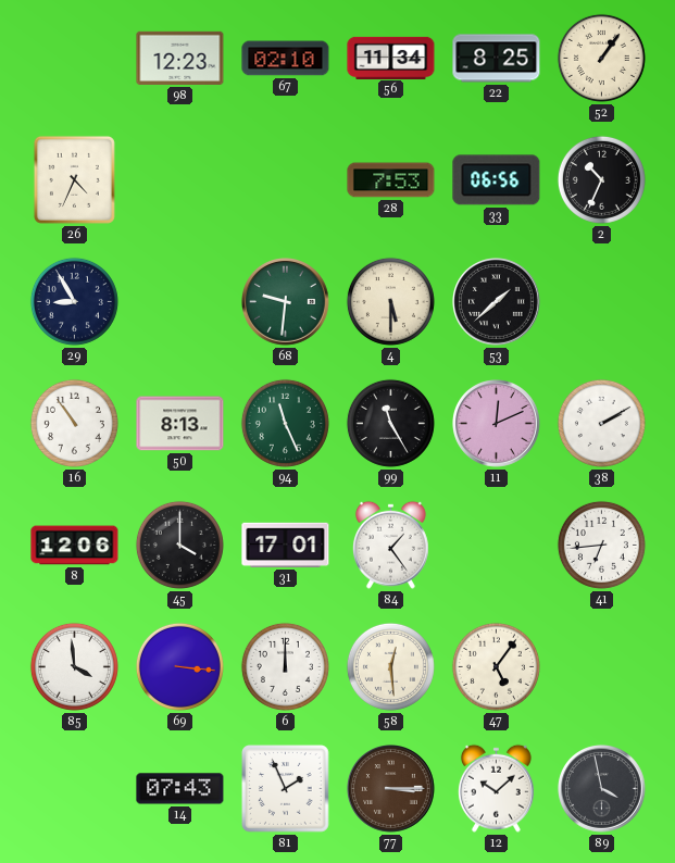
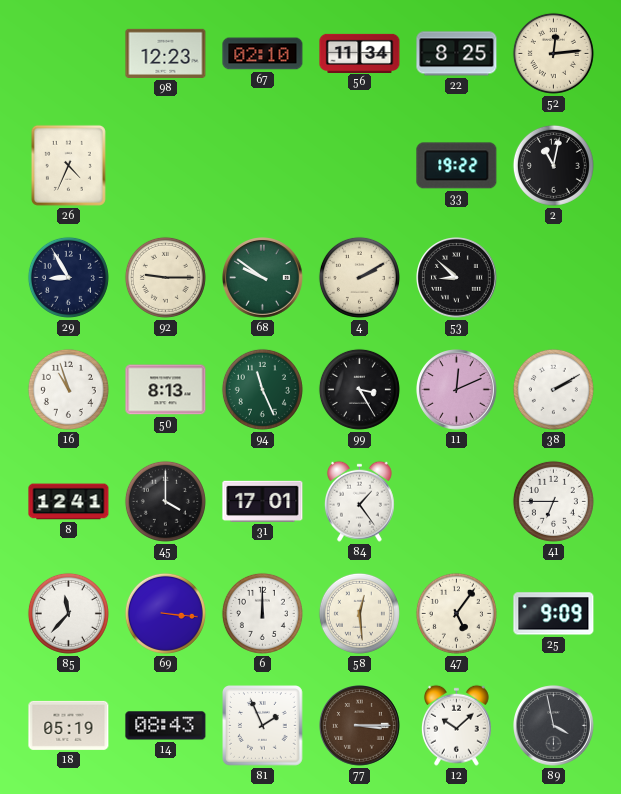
52: 1:06 -> 12:14
28: 7:53 -> none
33: 06:56 -> 19:22
2: 10:34 -> 11:02
92: none -> 9:15
68: 9:31 -> 9:51
4: 5:30 -> 2:10
53: 1:38 -> 8:52
16: 10:54 -> 10:57
99: 11:25 -> 3:25
8: 12:06 -> 12:41
41: 6:44 -> 6:45
85: 3:59 -> 11:37
25: none -> 9:09
18: none -> 05:19
14: 07:43 -> 08:43
